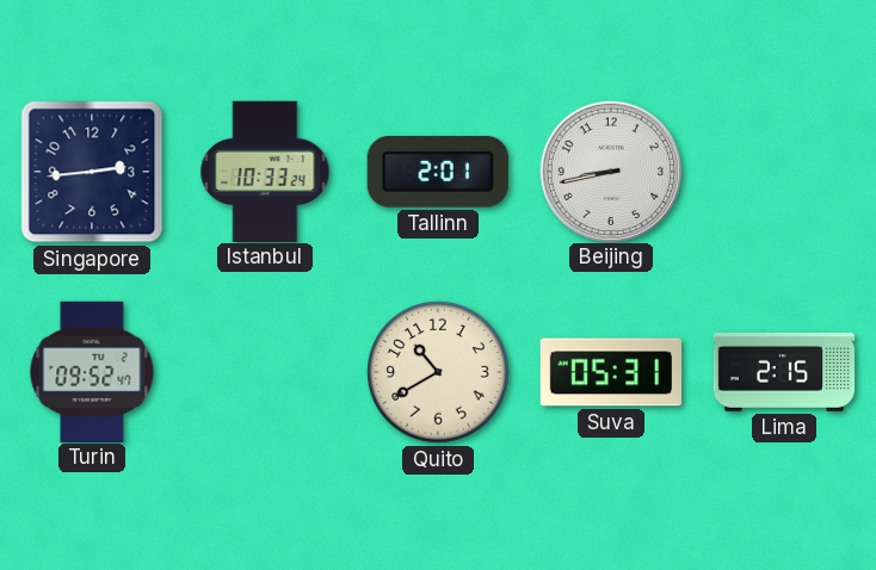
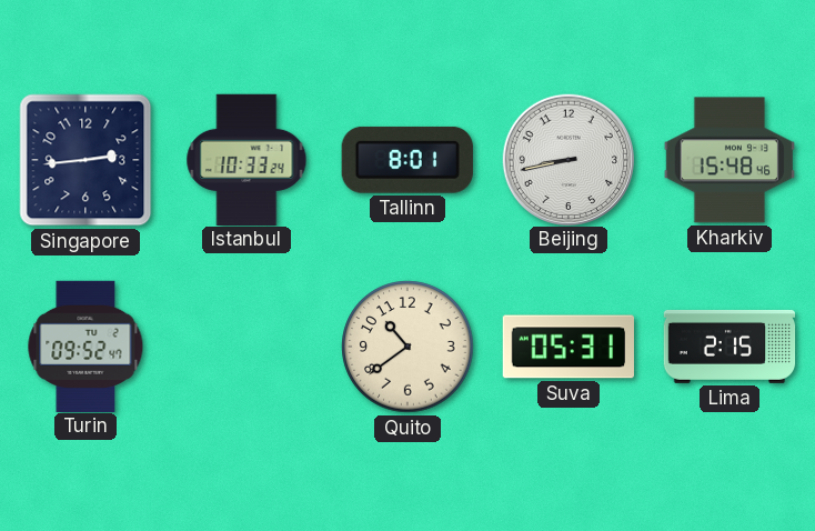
Tallinn: 2:01 -> 8:01
Kharkiv: none -> 15:48
Quito: 10:40 -> 10:39
